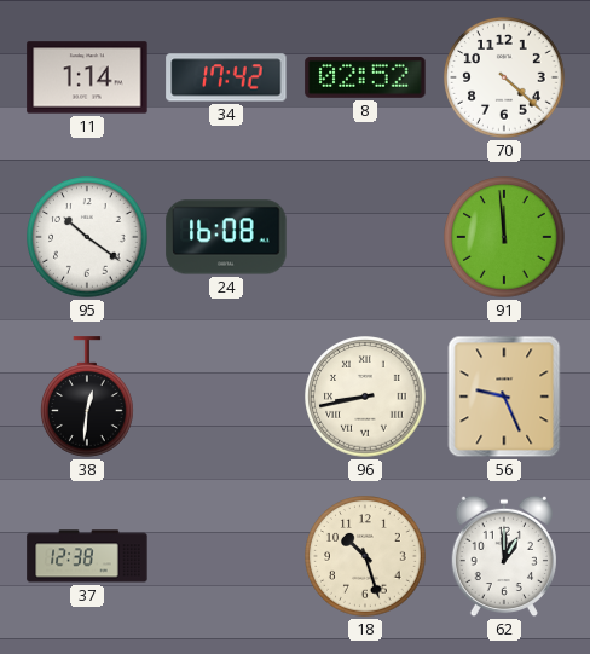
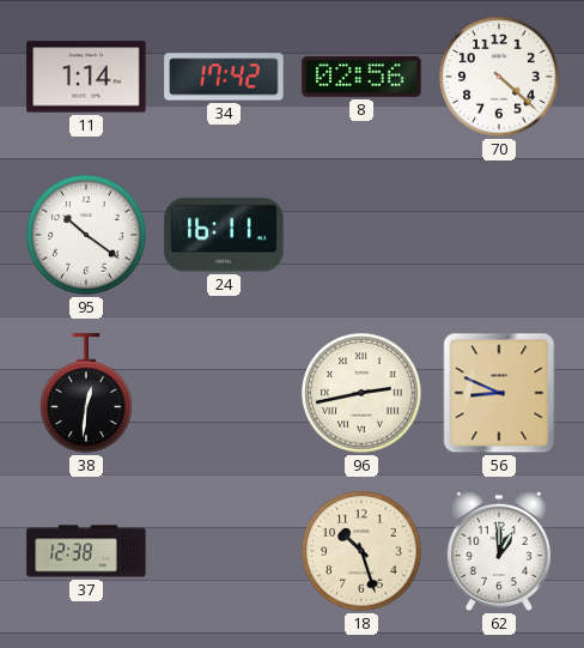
8: 02:52 -> 02:56
24: 16:08 -> 16:11
91: 11:59 -> none
96: 8:43 -> 2:43
56: 9:26 -> 8:49
